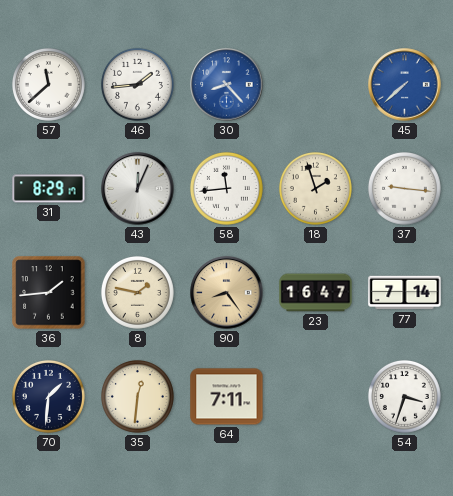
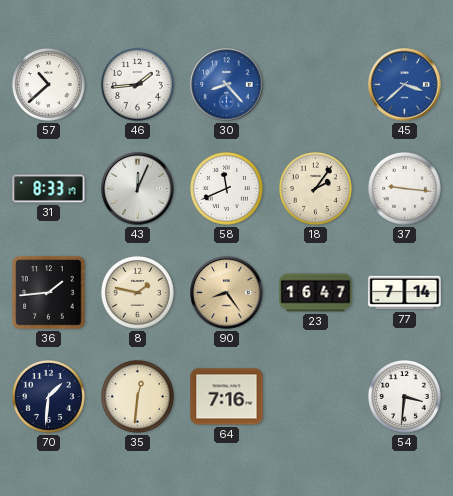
57: 11:38 -> 10:38
45: 7:38 -> 3:38
31: 8:29 -> 8:33
58: 11:44 -> 11:41
18: 1:57 -> 2:06
64: 7:11 -> 7:16
54: 3:33 -> 3:31
